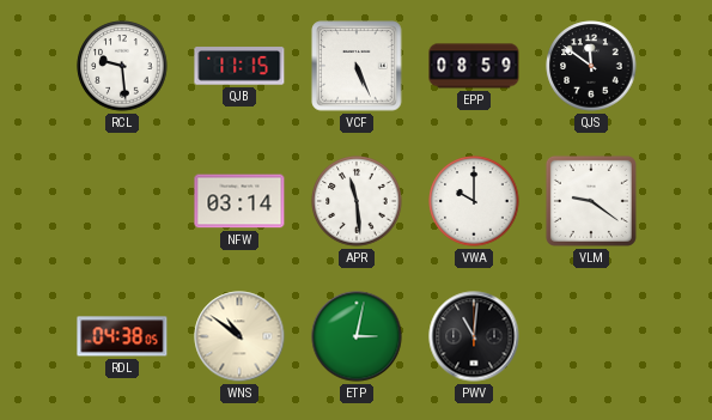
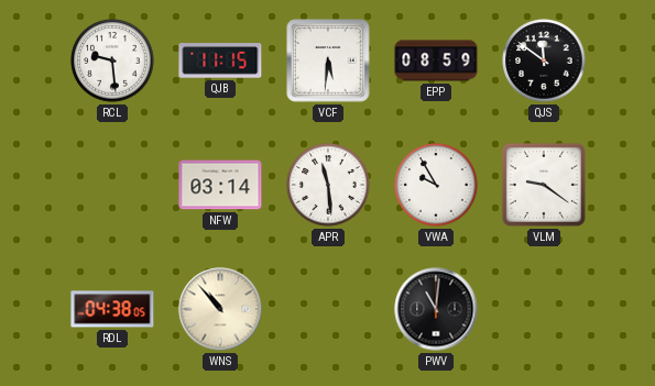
VCF: 5:26 -> 5:31
VWA: 10:00 -> 9:55
WNS: 10:51 -> 10:53
ETP: 3:02 -> none
